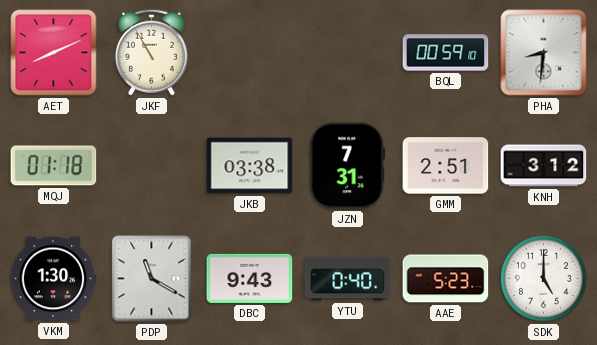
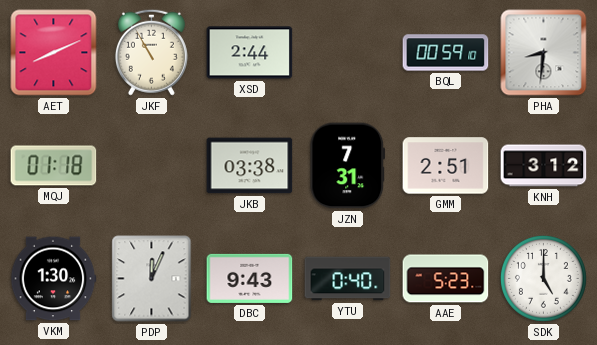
XSD: none -> 2:44
PDP: 11:20 -> 12:04
